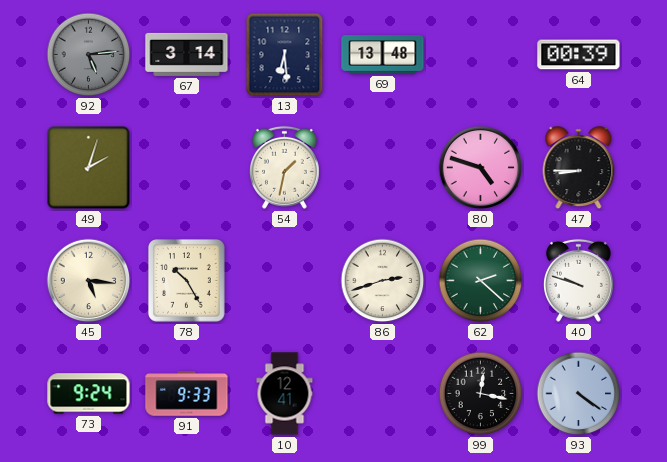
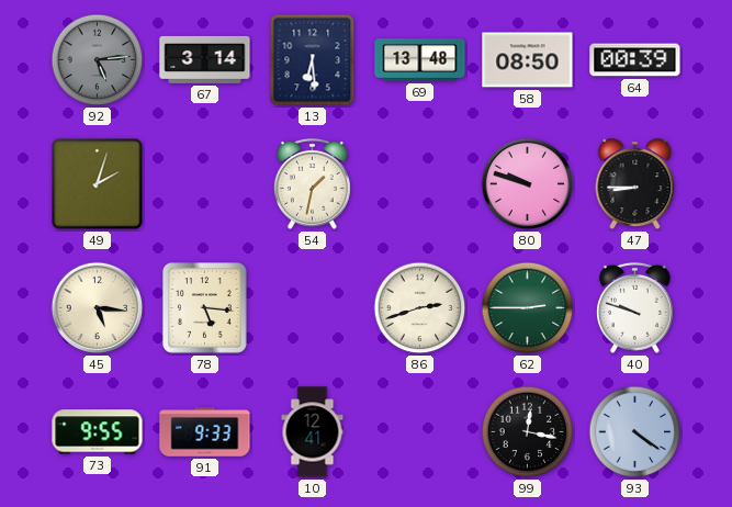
58: none -> 08:50
80: 4:48 -> 9:48
78: 10:25 -> 5:16
62: 2:22 -> 2:45
73: 9:24 -> 9:55
